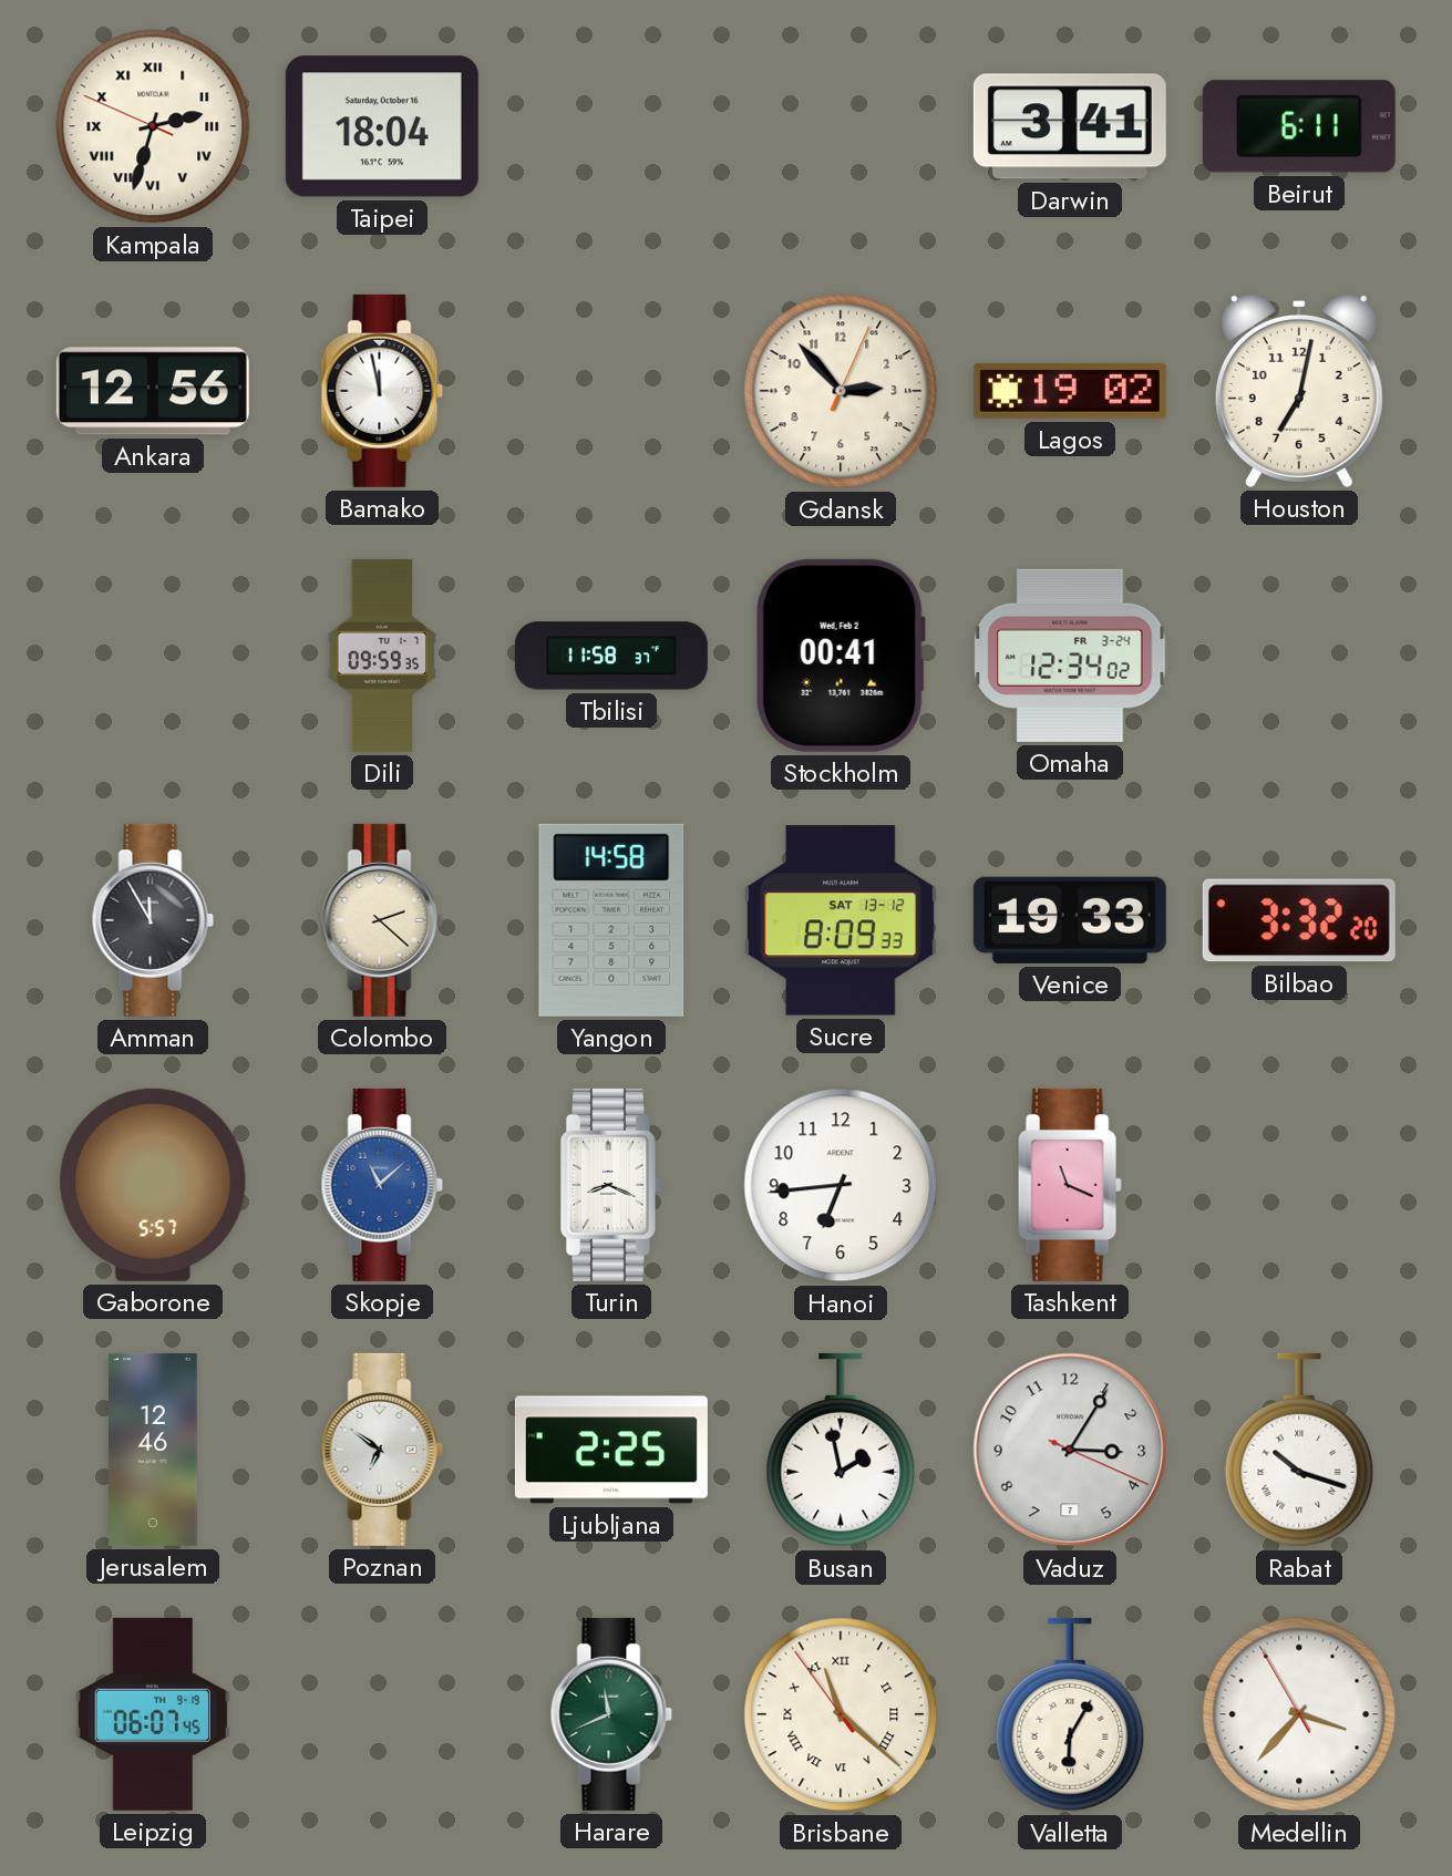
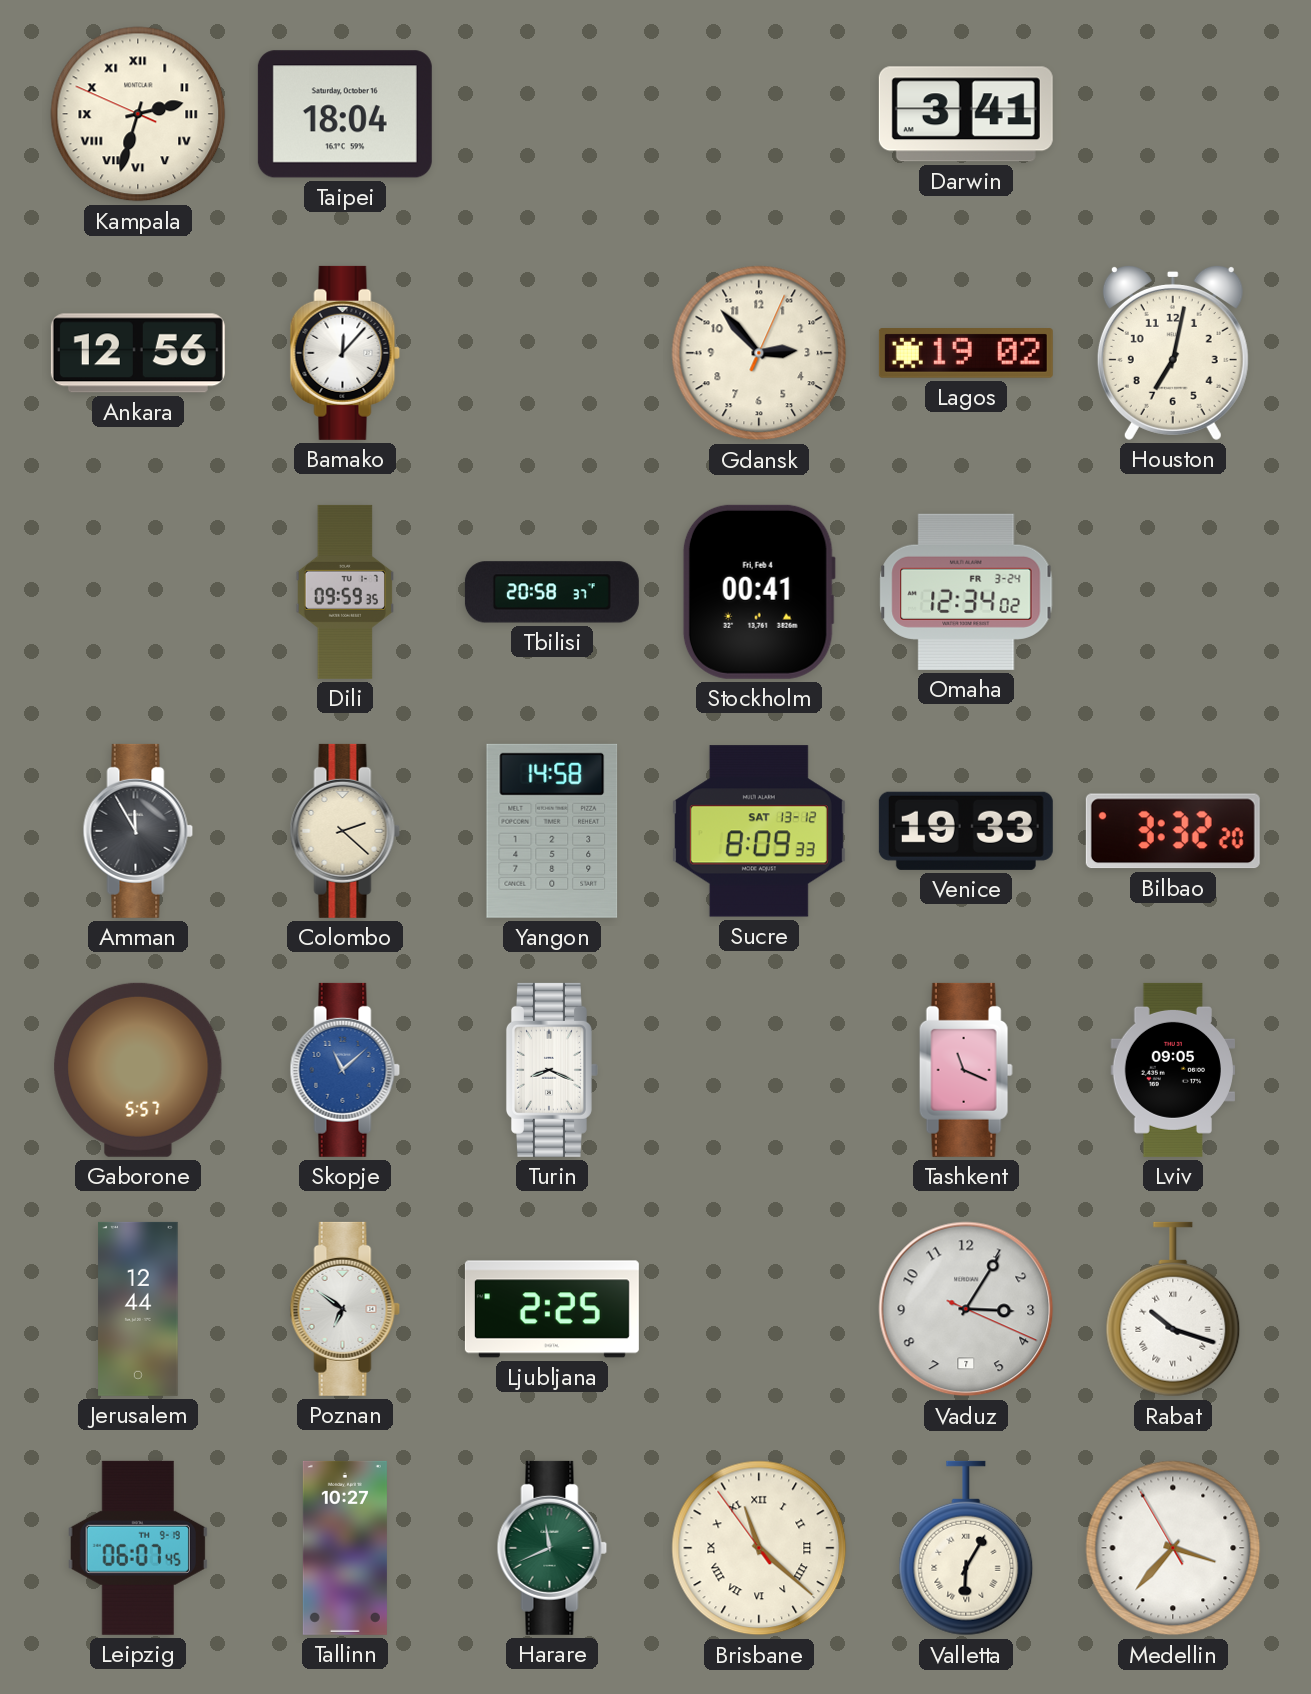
Beirut: 6:11 -> none
Bamako: 11:58 -> 12:07
Tbilisi: 11:58 -> 20:58
Stockholm date: Wed, Feb 2 -> Fri, Feb 4
Hanoi: 6:44 -> none
Lviv: none -> 09:05
Jerusalem: 12:46 -> 12:44
Busan: 1:58 -> none
Tallinn: none -> 10:27
